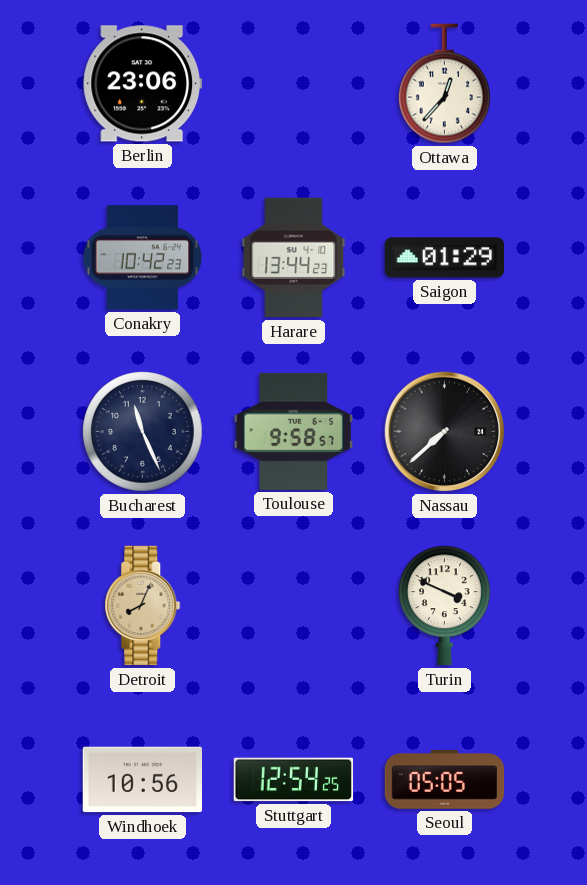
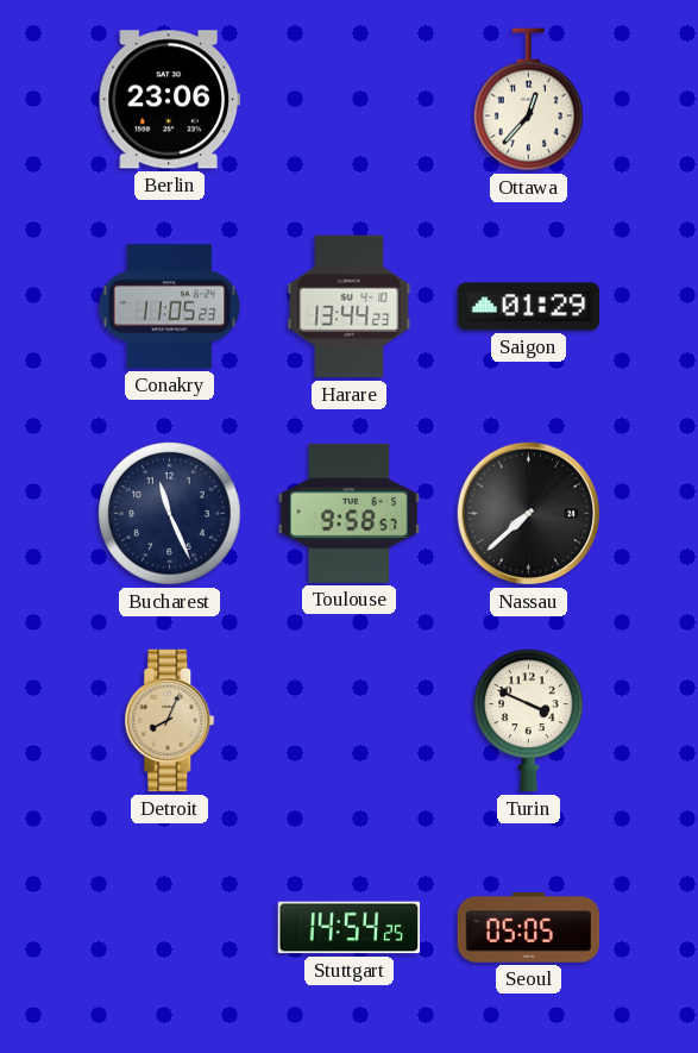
Conakry: 10:42 -> 11:05
Windhoek: 10:56 -> none
Stuttgart: 12:54 -> 14:54
